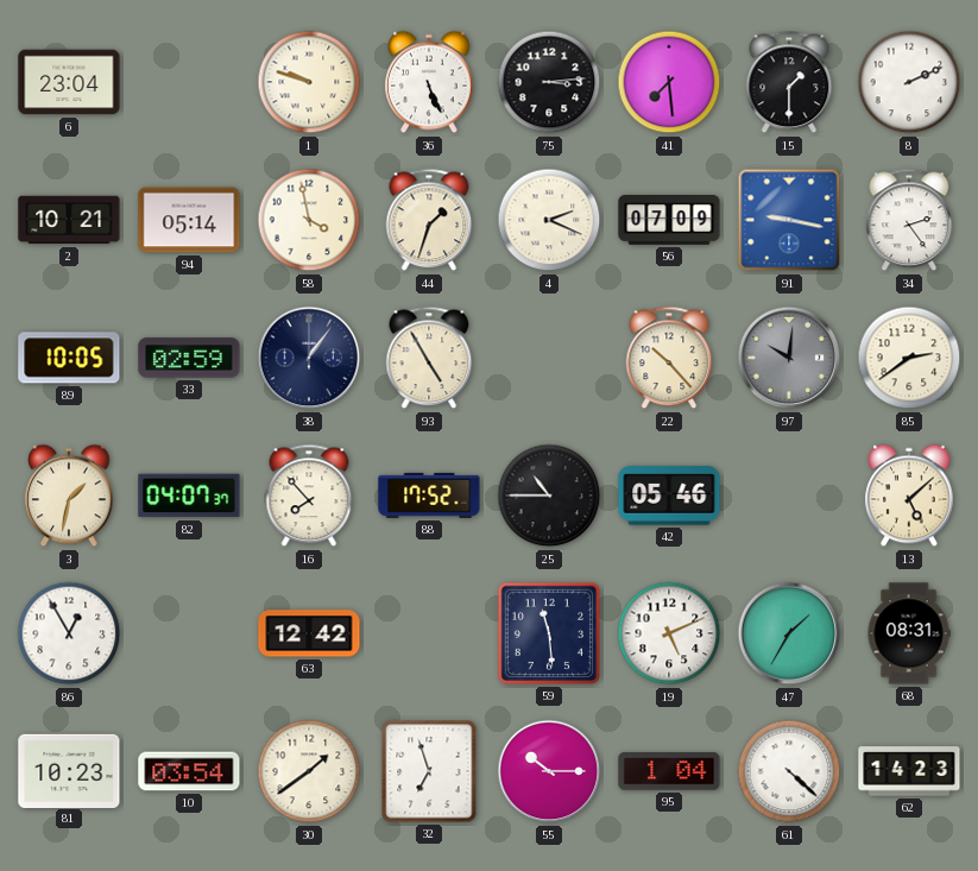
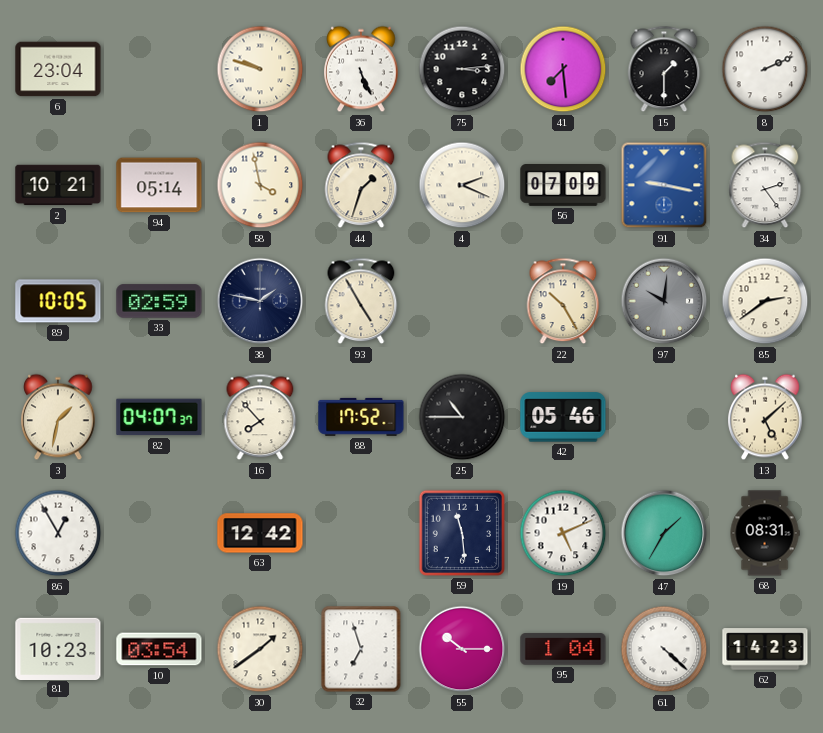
38: 1:06 -> 1:47
22: 10:23 -> 10:25
